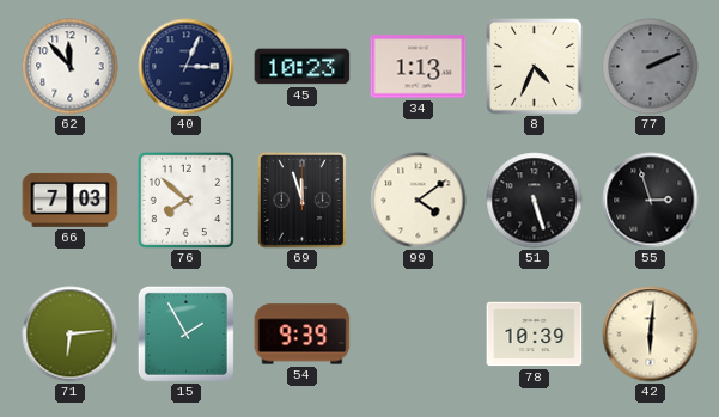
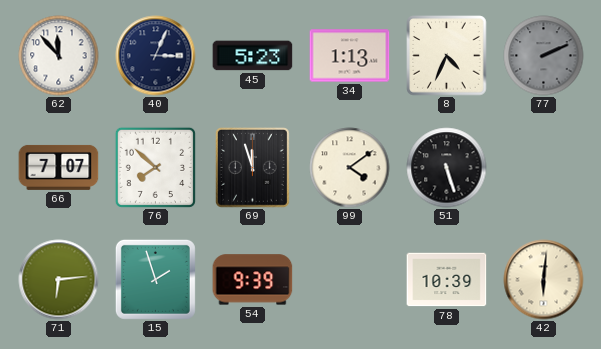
45: 10:23 -> 5:23
66: 7:03 -> 7:07
55: 2:57 -> none
15: 1:55 -> 1:57
